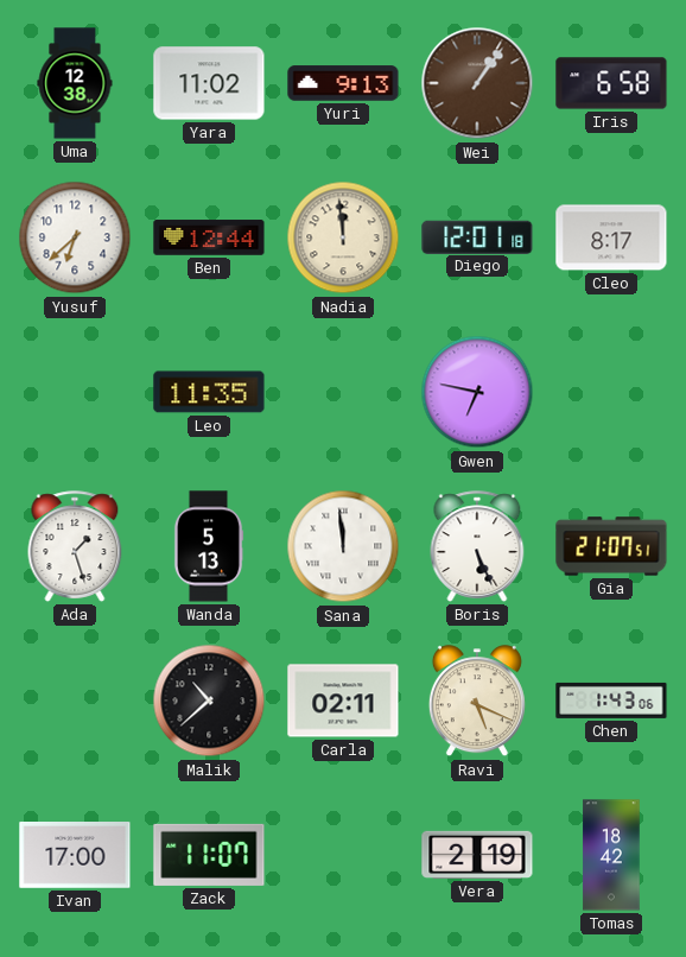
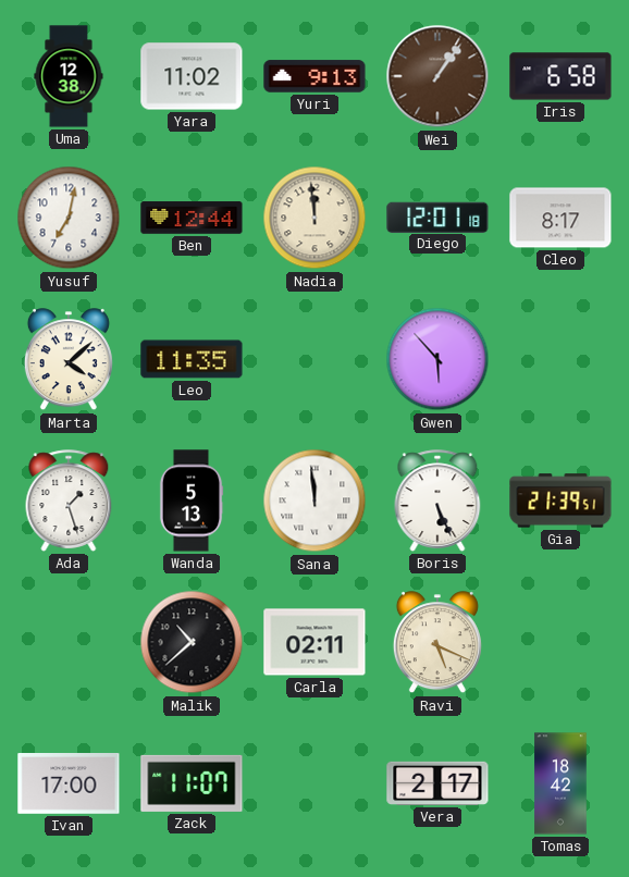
Yusuf: 6:38 -> 7:02
Marta: none -> 4:08
Gwen: 6:47 -> 5:53
Gia: 21:07 -> 21:39
Chen: 1:43 -> none
Vera: 2:19 -> 2:17
